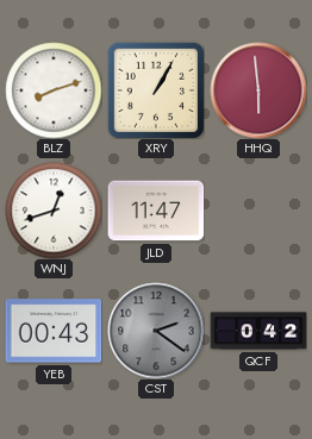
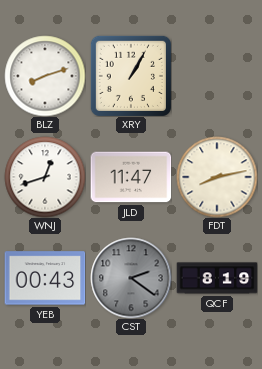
HHQ: 5:59 -> none
FDT: none -> 8:13
QCF: 0:42 -> 8:19
